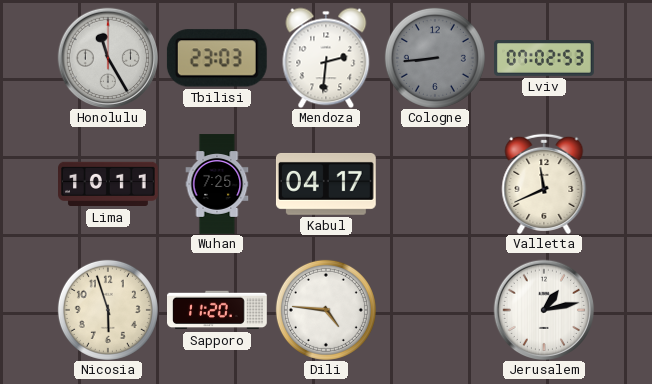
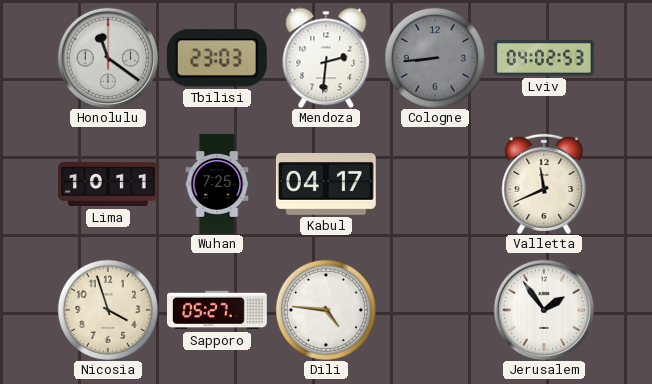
Honolulu: 11:25 -> 11:21
Lviv: 07:02 -> 04:02
Nicosia: 5:57 -> 3:57
Sapporo: 11:20 -> 05:27
Jerusalem: 1:13 -> 1:54
